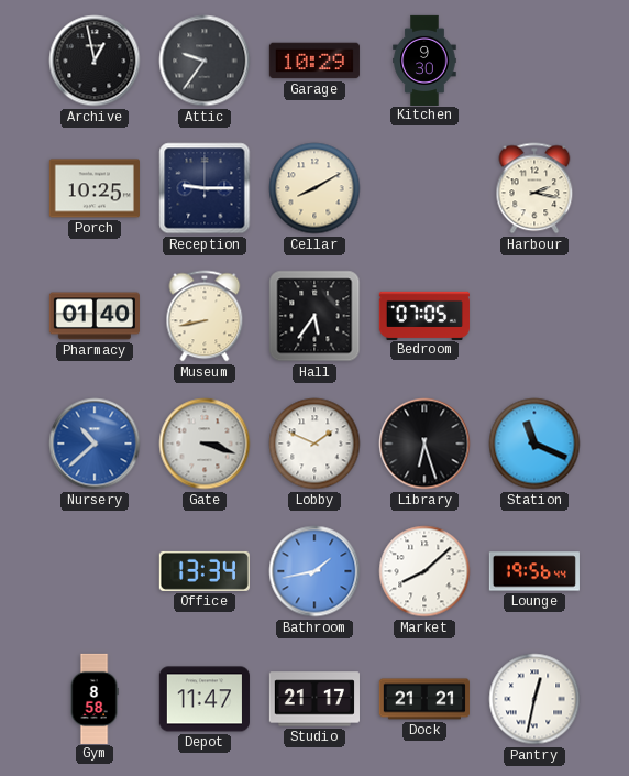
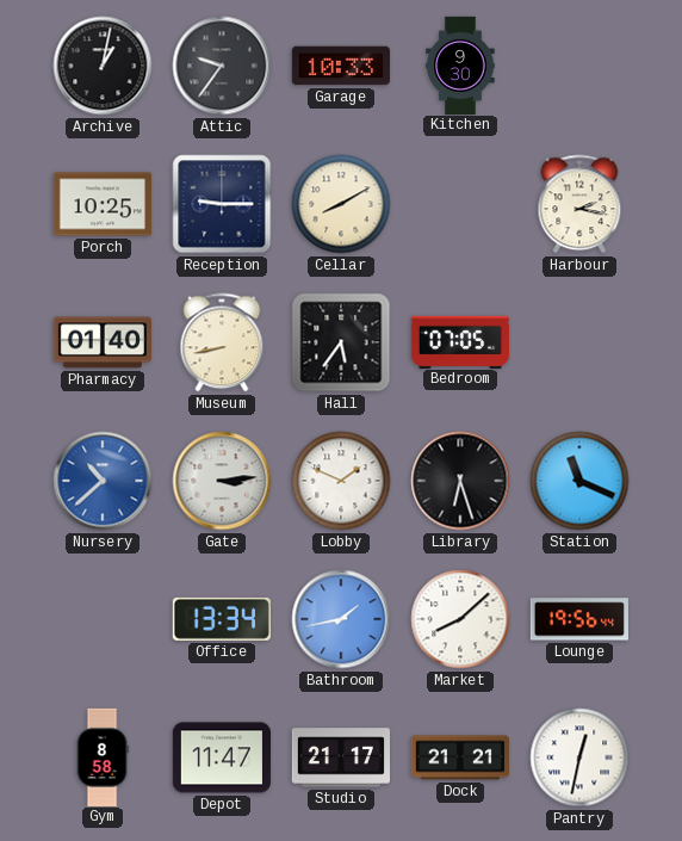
Archive: 12:58 -> 1:02
Garage: 10:29 -> 10:33
Gate: 3:18 -> 3:14
